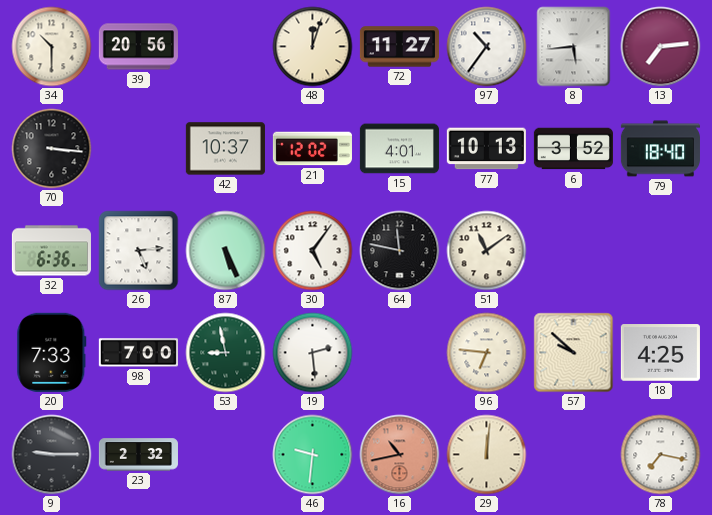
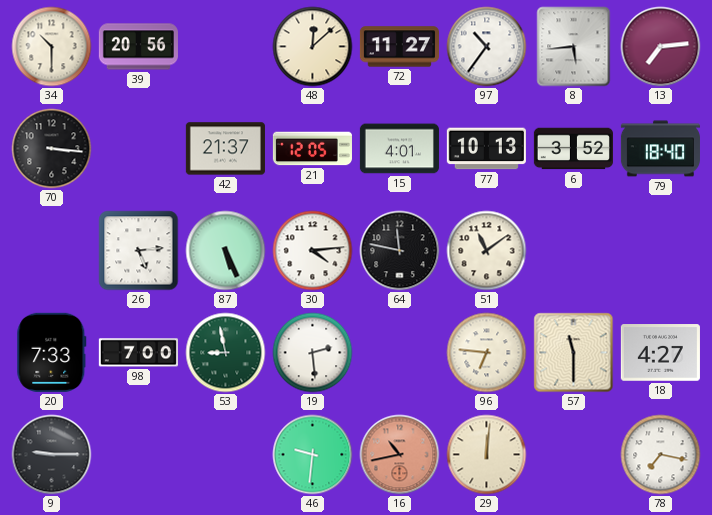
48: 12:03 -> 12:08
42: 10:37 -> 21:37
21: 12:02 -> 12:05
32: 6:36 -> none
30: 5:06 -> 4:14
57: 9:52 -> 11:30
18: 4:25 -> 4:27
23: 2:32 -> none
